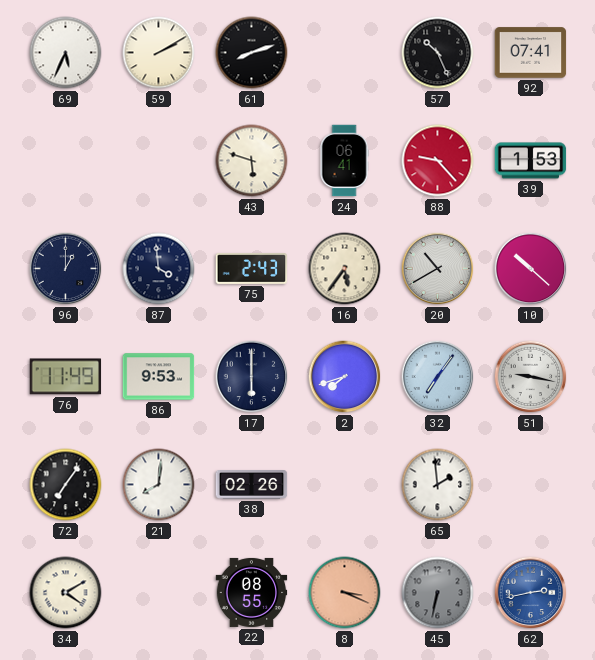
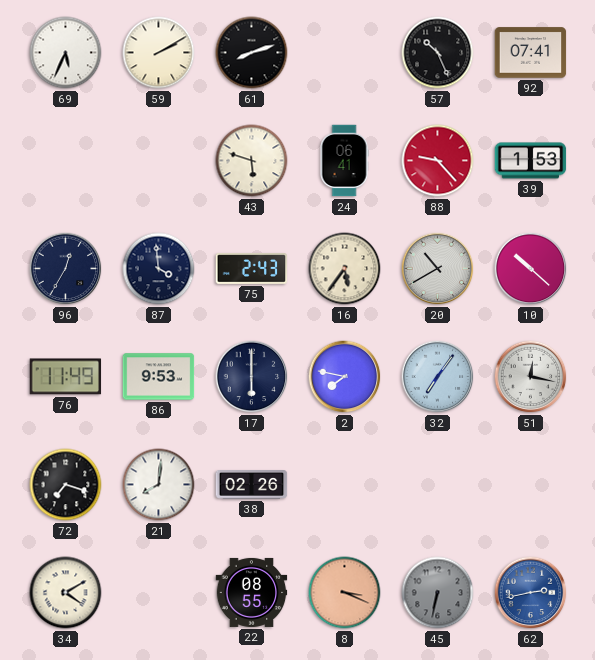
96: 1:00 -> 12:35
2: 7:42 -> 7:47
51: 9:17 -> 12:17
72: 7:06 -> 7:18
65: 1:59 -> none
